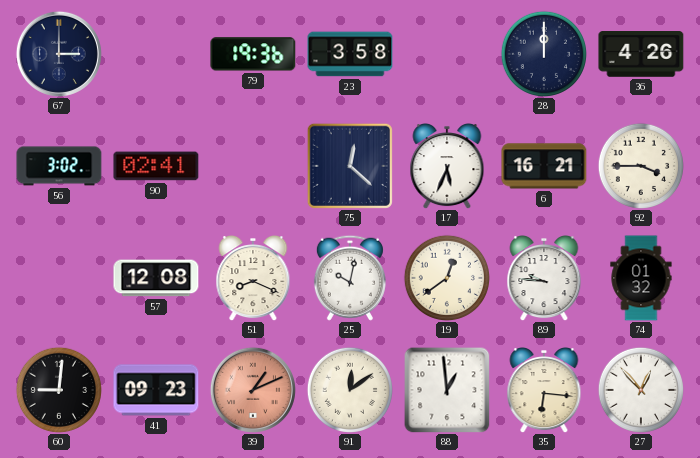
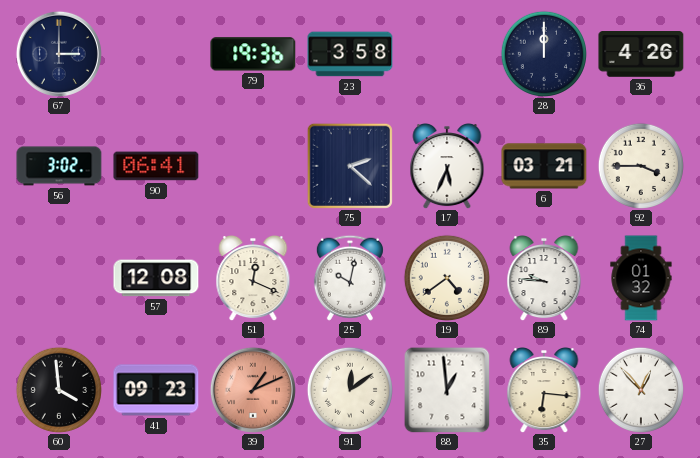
90: 02:41 -> 06:41
75: 12:22 -> 2:22
6: 16:21 -> 03:21
51: 8:19 -> 12:19
19: 12:39 -> 4:39
60: 9:01 -> 3:59
